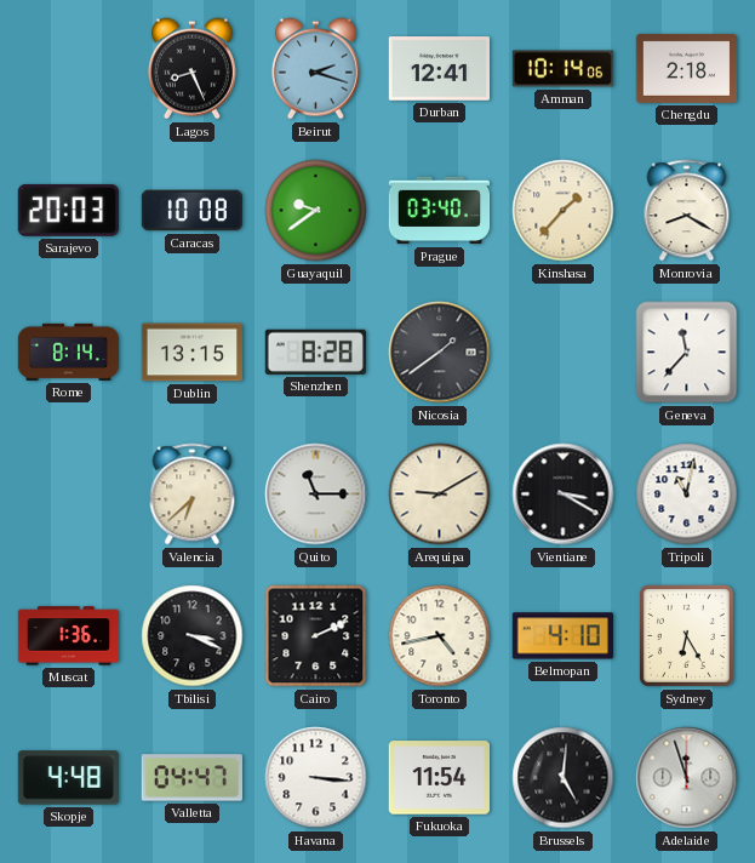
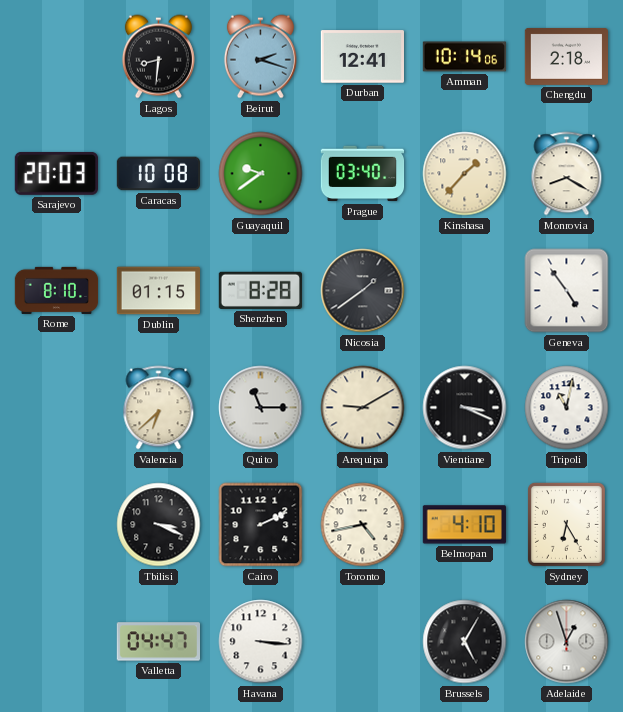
Lagos: 8:26 -> 8:31
Rome: 8:14 -> 8:10
Dublin: 13:15 -> 01:15
Geneva: 11:37 -> 4:54
Vientiane: 3:20 -> 3:19
Muscat: 1:36 -> none
Skopje: 4:48 -> none
Fukuoka: 11:54 -> none
Brussels: 5:01 -> 5:05
Adelaide: 11:57 -> 12:57
